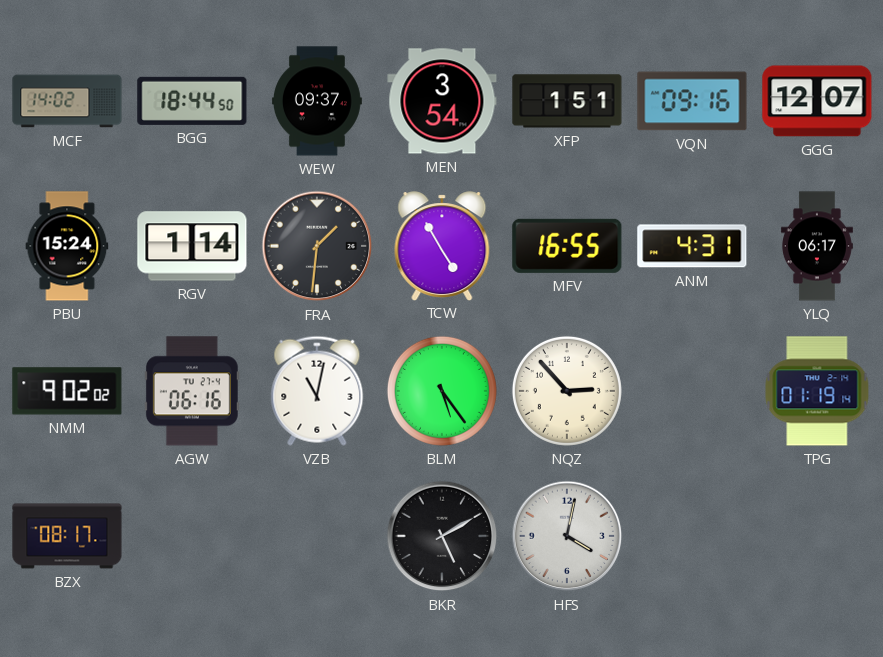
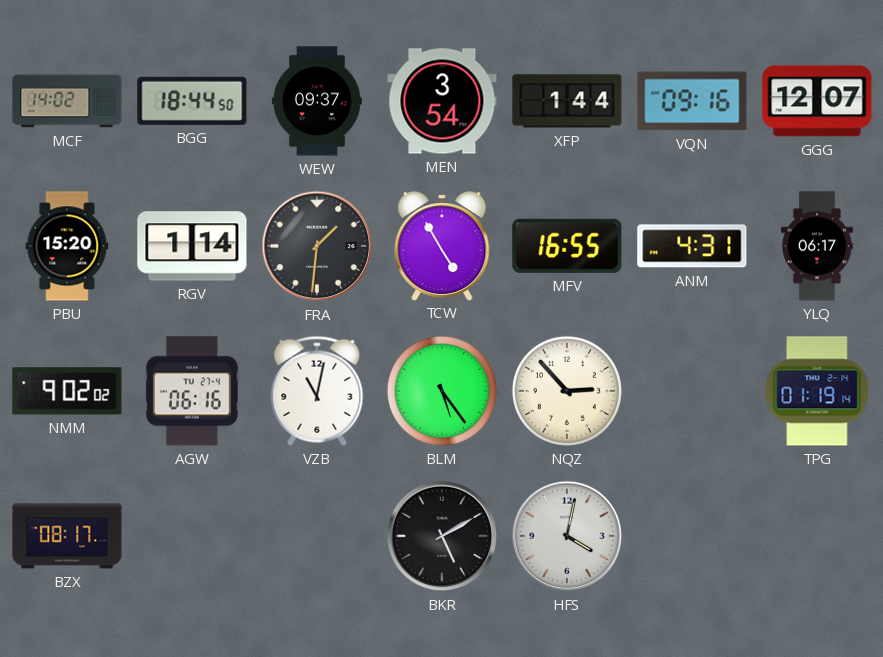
XFP: 1:51 -> 1:44
PBU: 15:24 -> 15:20
